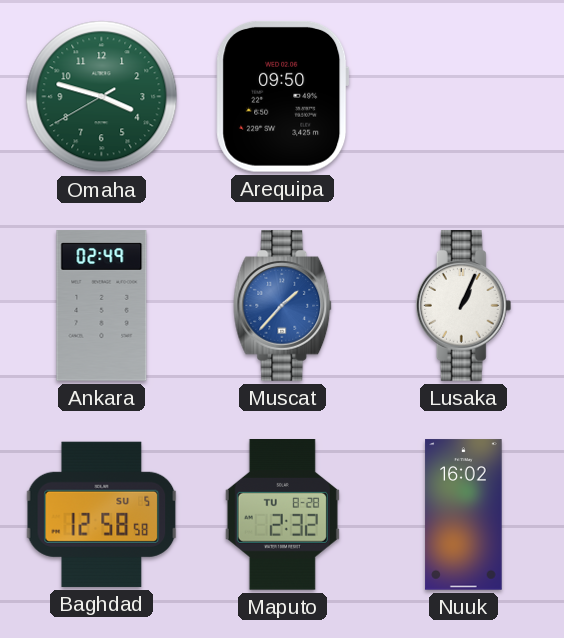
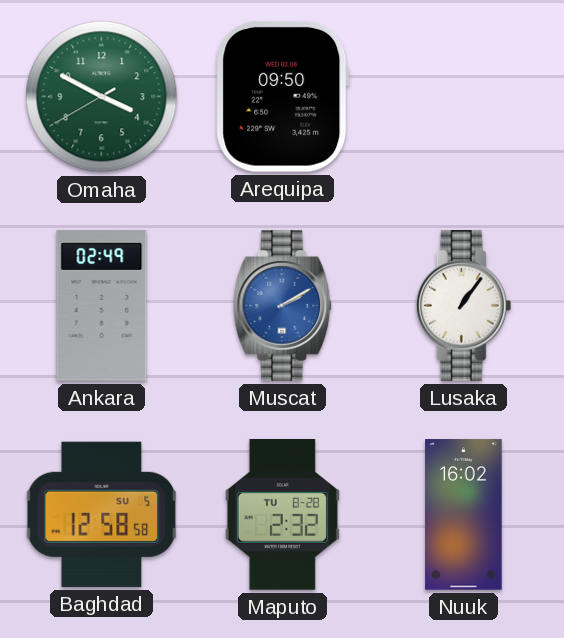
Omaha: 3:47 -> 3:49
Muscat: 1:37 -> 2:10
Lusaka: 1:04 -> 1:06
